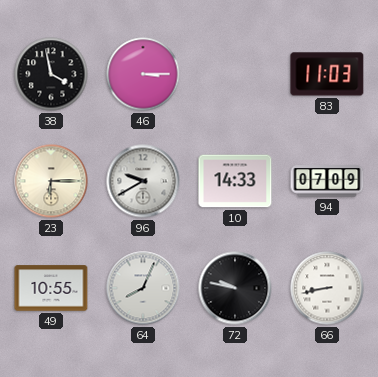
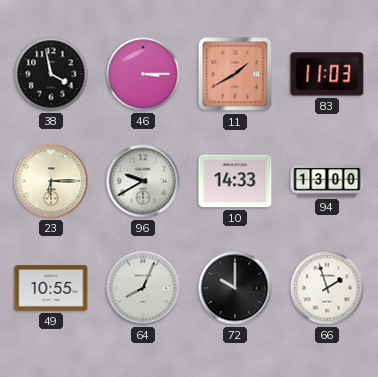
11: none -> 1:40
94: 07:09 -> 13:00
72: 9:47 -> 10:00
66: 8:43 -> 1:57
